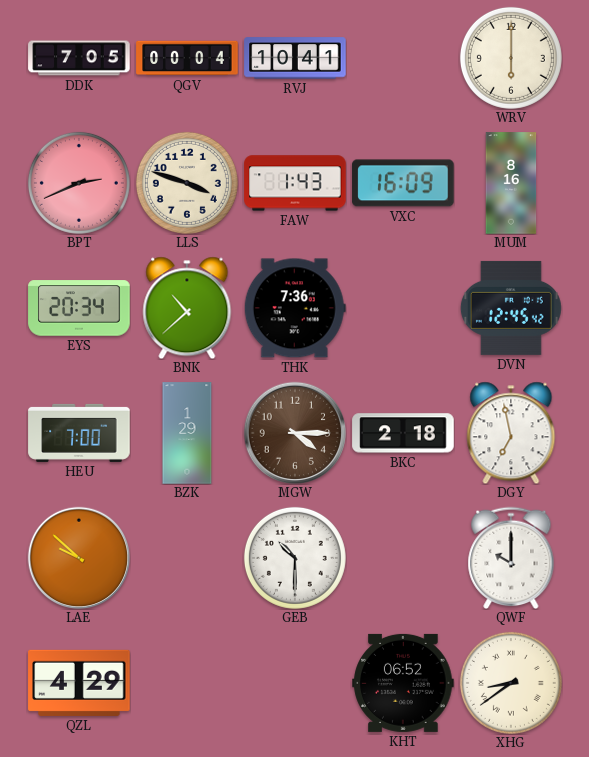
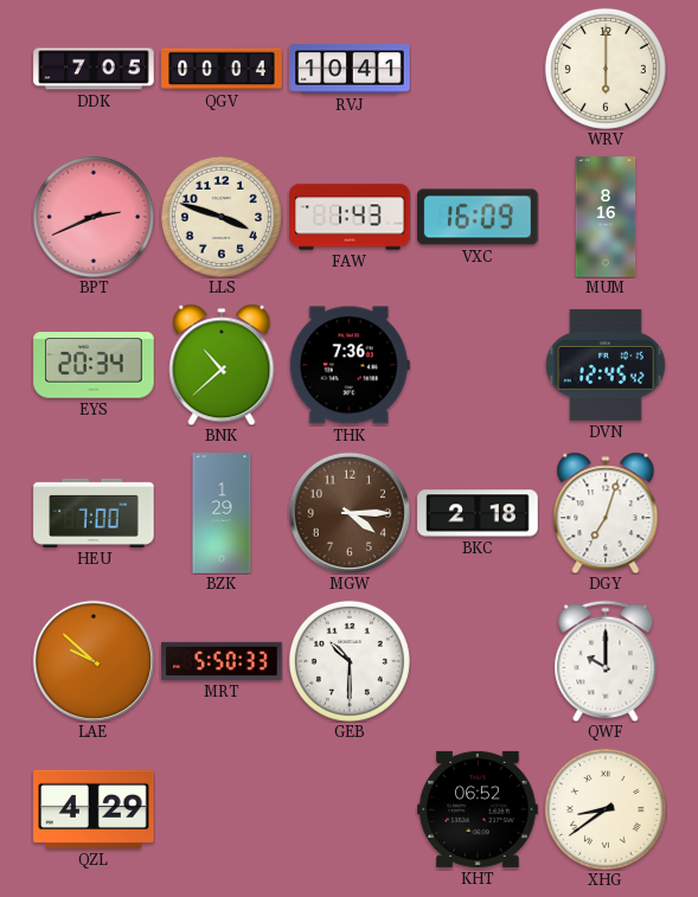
DGY: 6:58 -> 7:03
MRT: none -> 5:50
